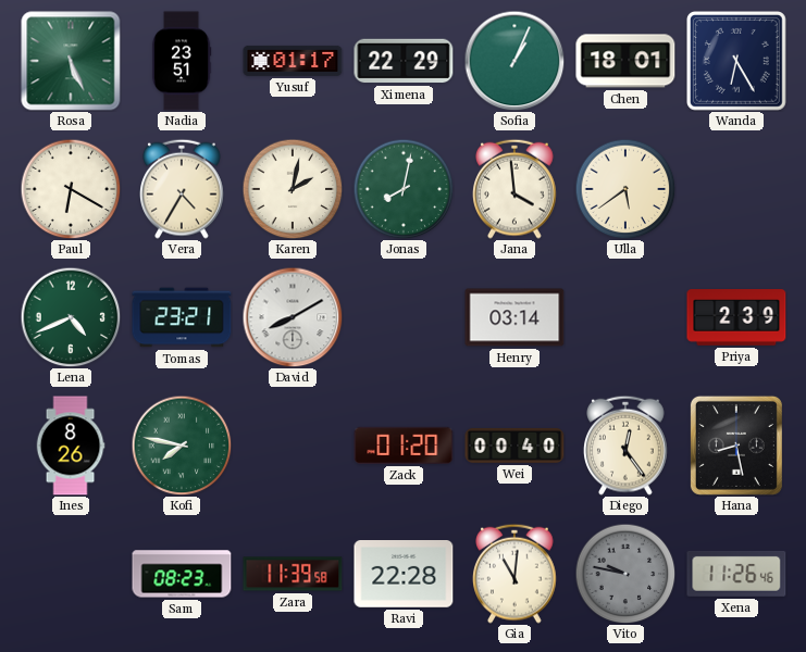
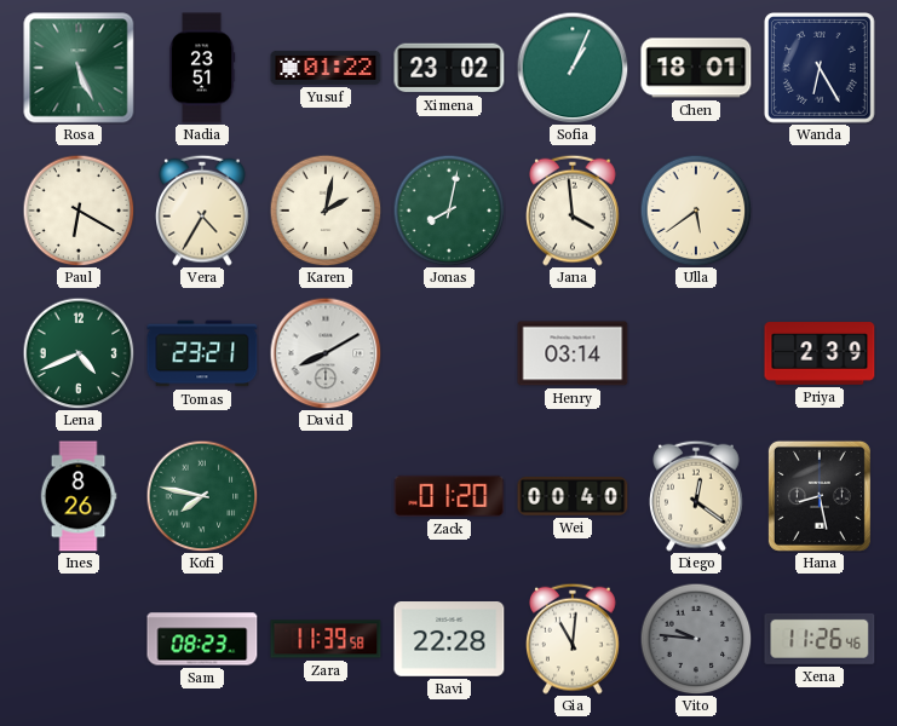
Yusuf: 01:17 -> 01:22
Ximena: 22:29 -> 23:02
Diego: 12:24 -> 12:21
Vito: 9:47 -> 9:46
